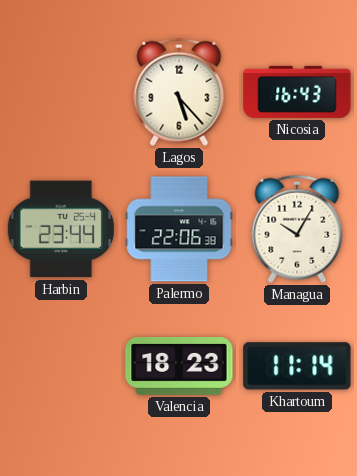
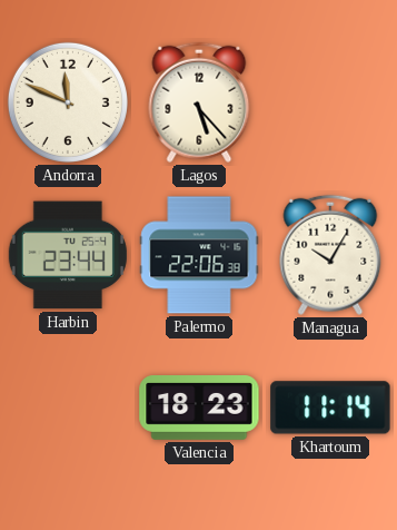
Andorra: none -> 11:49
Nicosia: 16:43 -> none
